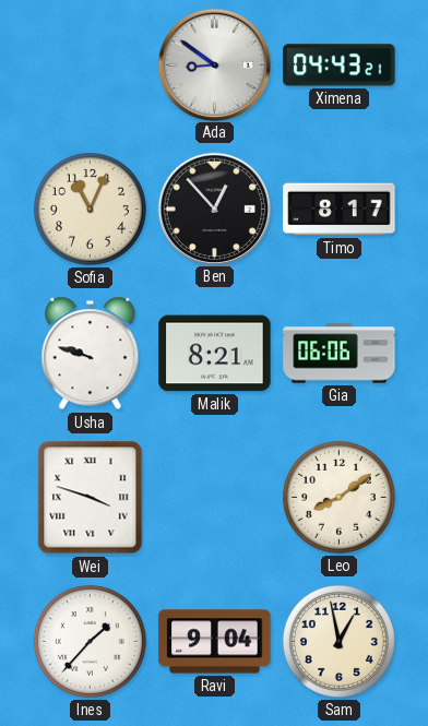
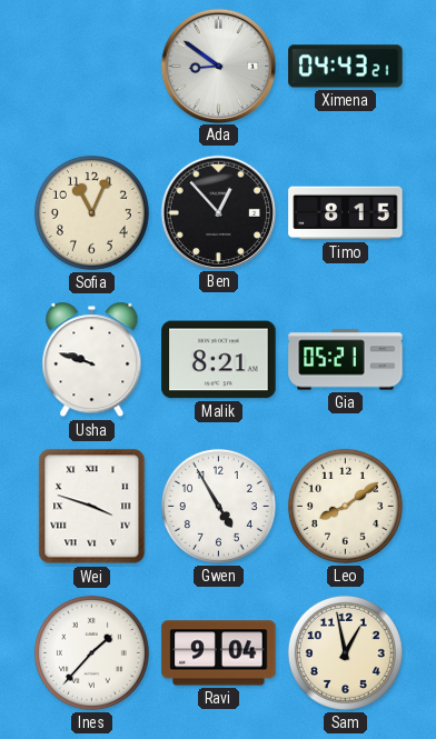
Timo: 8:17 -> 8:15
Gia: 06:06 -> 05:21
Gwen: none -> 4:55
